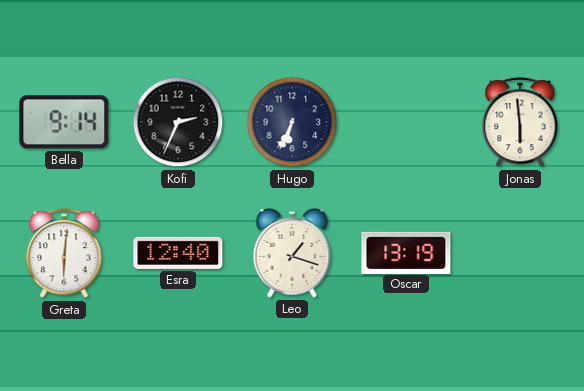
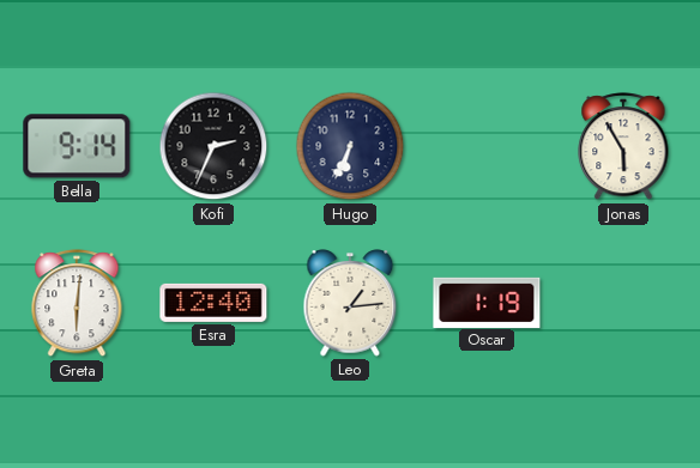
Jonas: 5:59 -> 5:55
Leo: 1:18 -> 1:14
Oscar: 13:19 -> 1:19
